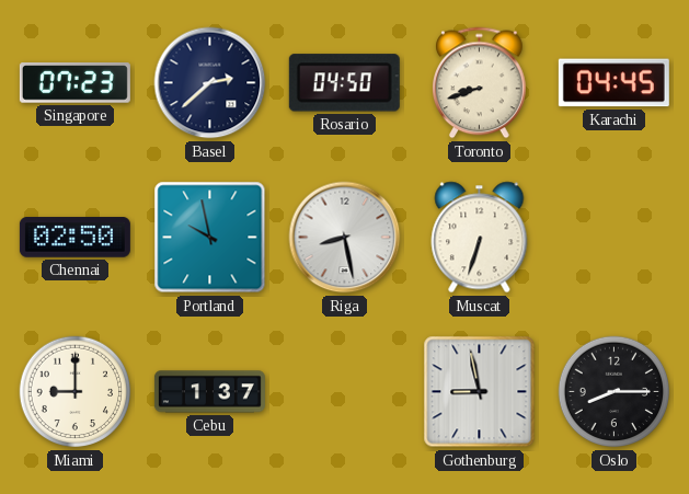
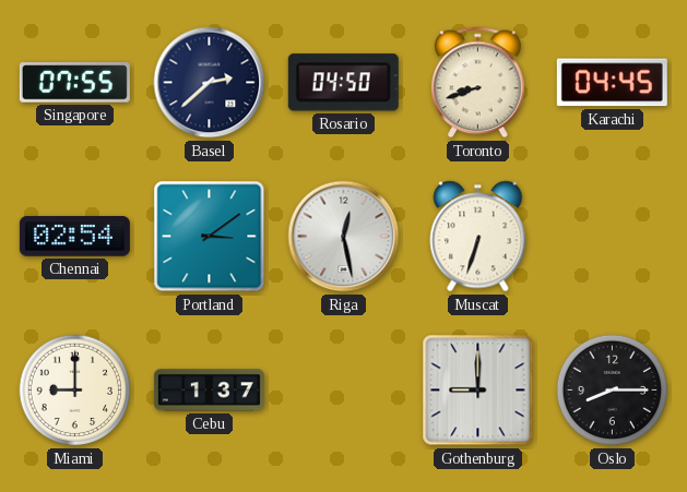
Singapore: 07:23 -> 07:55
Chennai: 02:50 -> 02:54
Portland: 9:58 -> 3:09
Riga: 8:28 -> 12:28
Gothenburg: 8:58 -> 9:00
